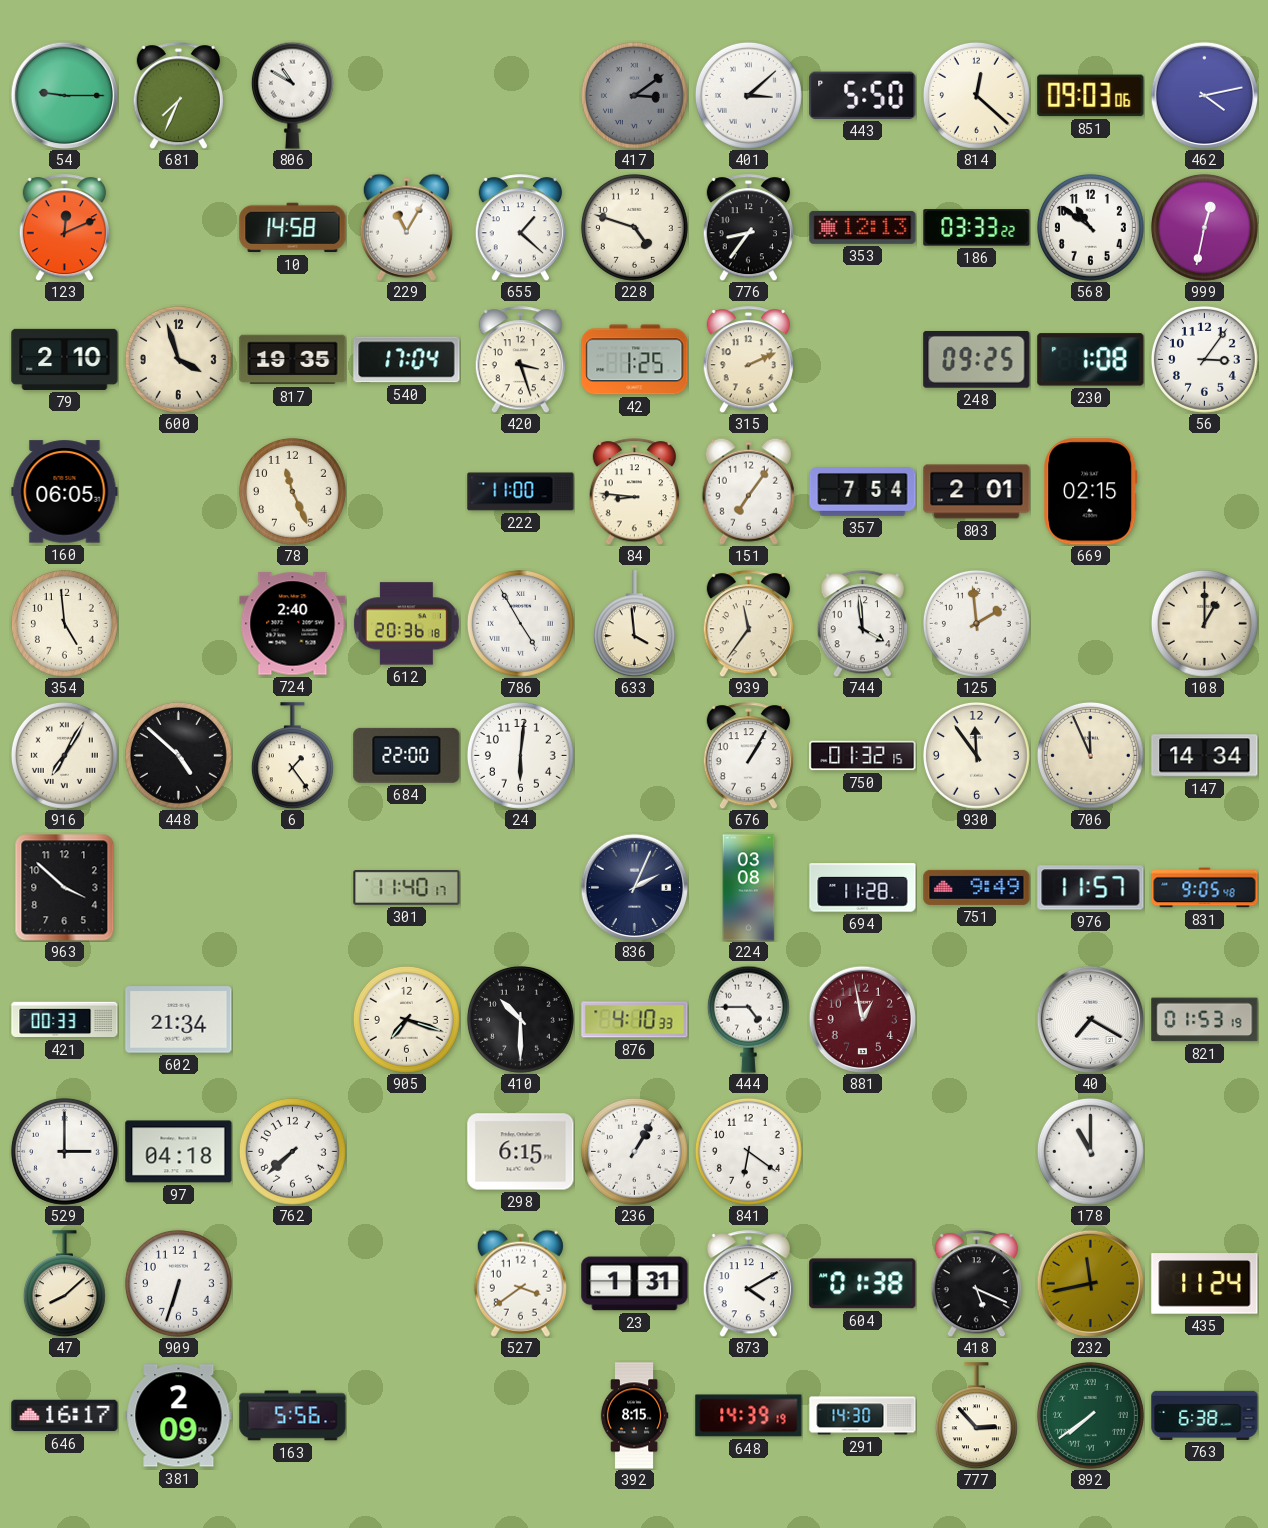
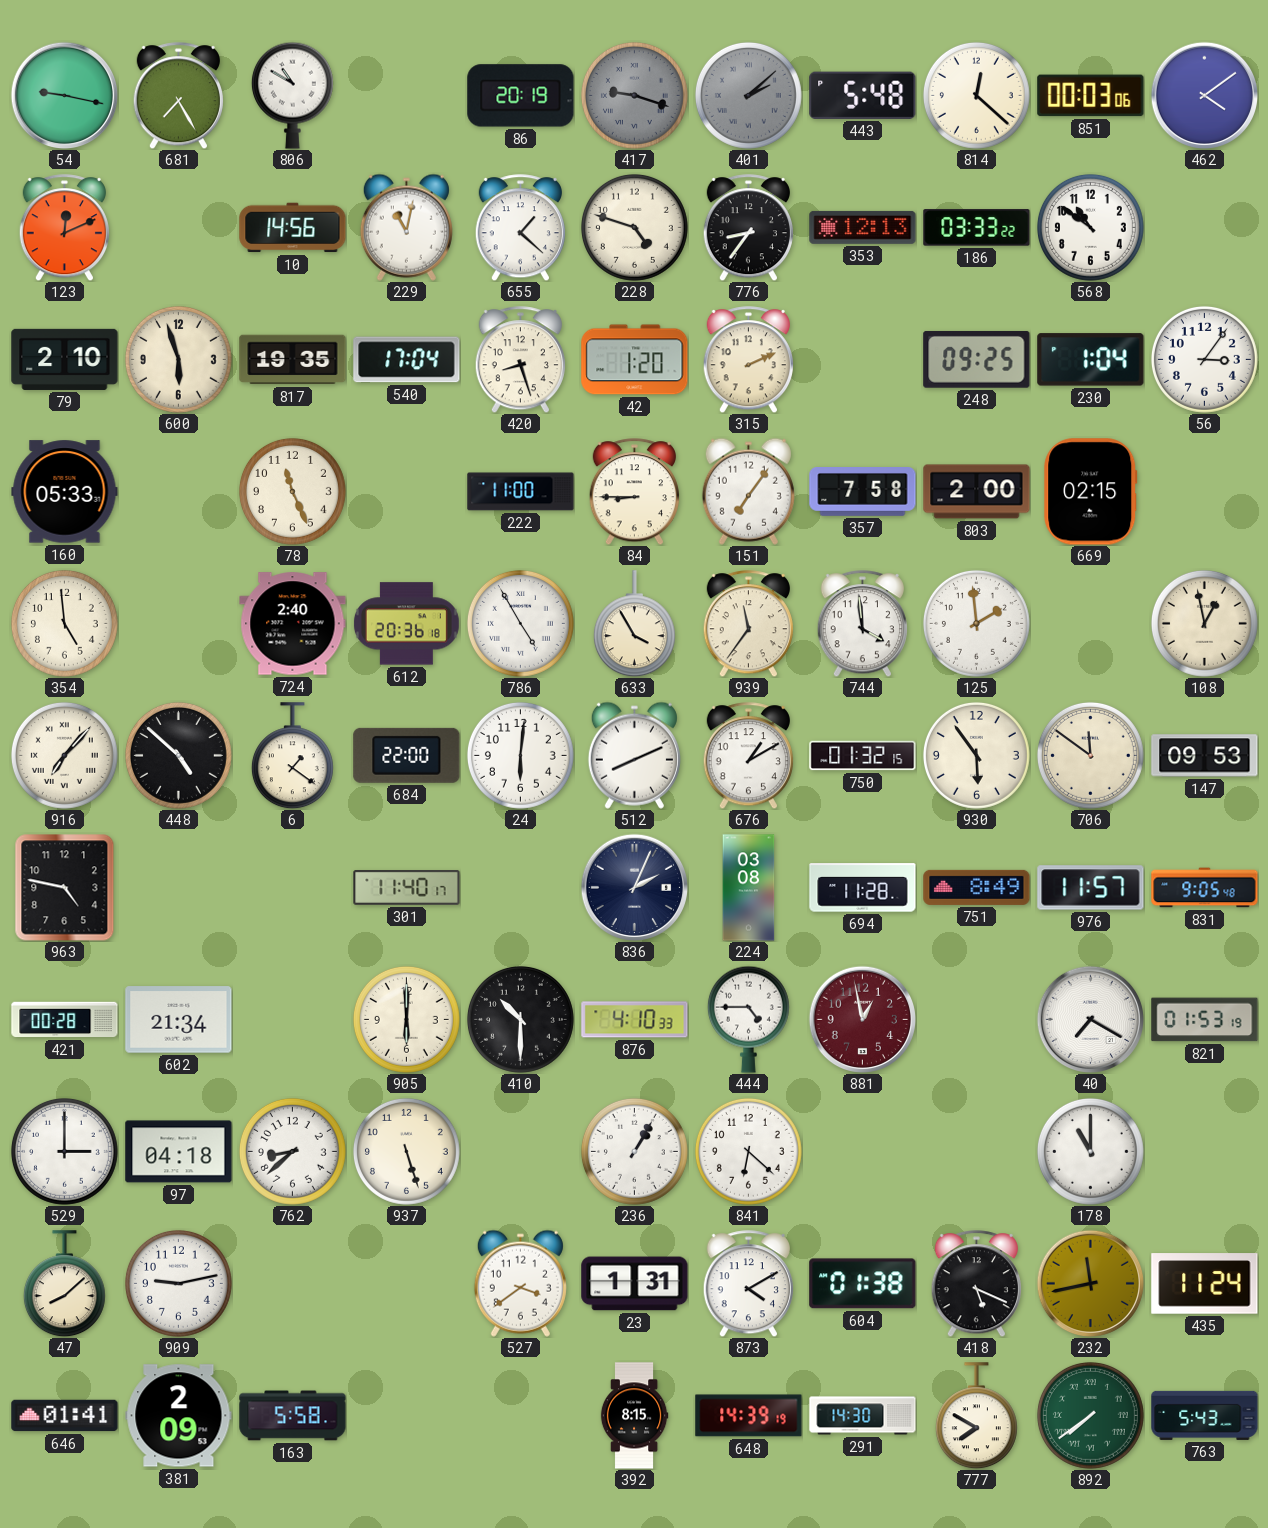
54: 9:15 -> 9:17
681: 7:34 -> 7:25
86: none -> 20:19
417: 3:09 -> 9:18
401: 3:08 -> 2:08
401 dial: white -> grey
443: 5:50 -> 5:48
851: 09:03 -> 00:03
462: 4:13 -> 4:09
10: 14:58 -> 14:56
229: 11:05 -> 11:02
999: 12:32 -> none
600: 3:57 -> 5:57
420: 3:27 -> 8:27
42: 1:25 -> 1:20
230: 1:08 -> 1:04
160: 06:05 -> 05:33
84: 8:46 -> 8:45
357: 7:54 -> 7:58
803: 2:01 -> 2:00
633: 3:59 -> 3:55
108: 1:00 -> 12:58
916: 7:05 -> 7:07
6: 1:24 -> 1:21
512: none -> 8:11
676: 1:05 -> 1:10
930: 11:54 -> 5:54
706: 11:56 -> 11:51
147: 14:34 -> 09:53
963: 3:52 -> 4:47
751: 9:49 -> 8:49
421: 00:33 -> 00:28
905: 7:18 -> 6:00
762: 7:38 -> 8:38
937: none -> 5:27
298: 6:15 -> none
841: 6:21 -> 6:22
909: 6:33 -> 9:13
646: 16:17 -> 01:41
163: 5:56 -> 5:58
777: 2:53 -> 7:50
763: 6:38 -> 5:43
